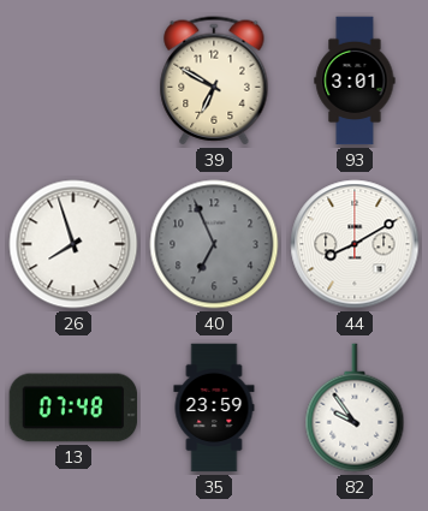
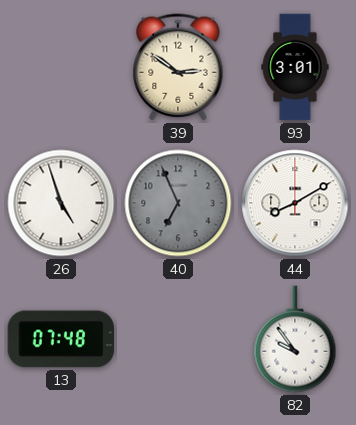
39: 6:50 -> 2:51
26: 7:57 -> 4:57
35: 23:59 -> none
